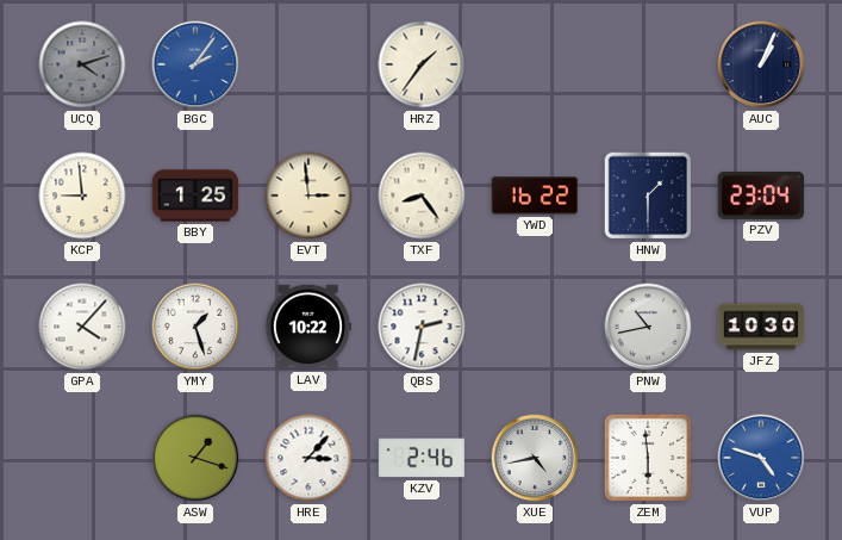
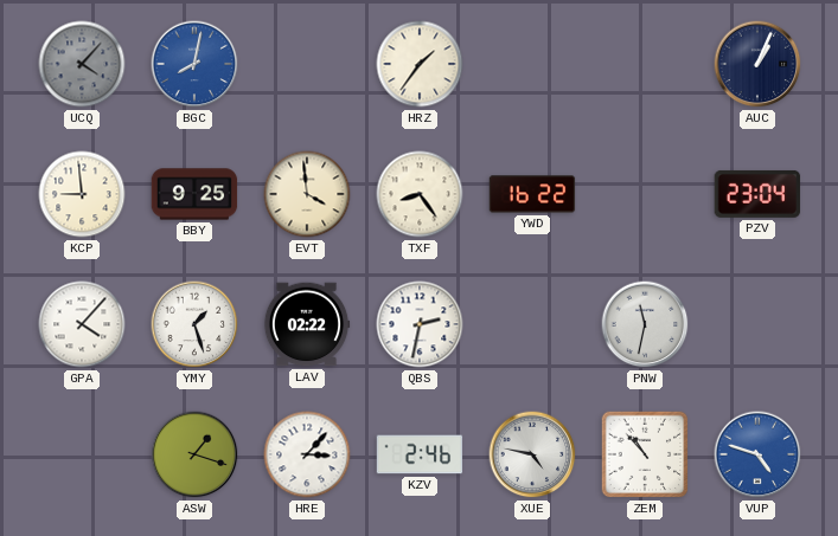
UCQ: 4:12 -> 4:07
BGC: 2:06 -> 8:02
BBY: 1:25 -> 9:25
EVT: 2:59 -> 3:59
HNW: 1:30 -> none
LAV: 10:22 -> 02:22
PNW: 10:43 -> 11:32
JFZ: 10:30 -> none
XUE: 4:43 -> 4:47
ZEM: 5:59 -> 10:53
